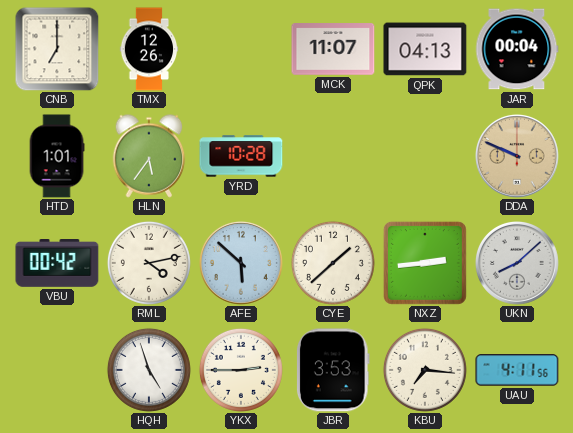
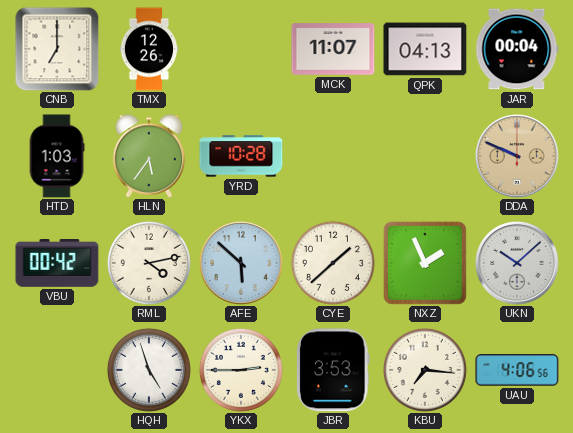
HTD: 1:01 -> 1:03
NXZ: 2:44 -> 1:56
UKN: 8:08 -> 10:08
UAU: 4:11 -> 4:06
